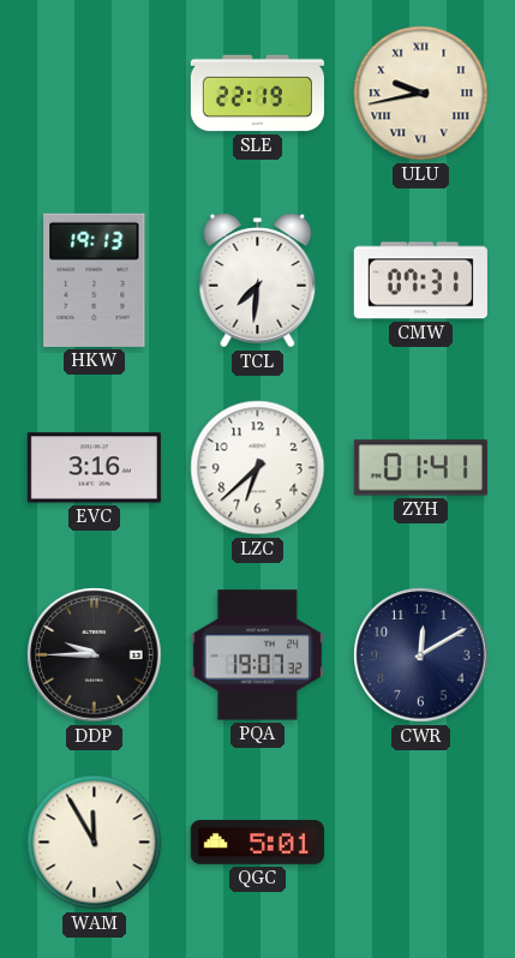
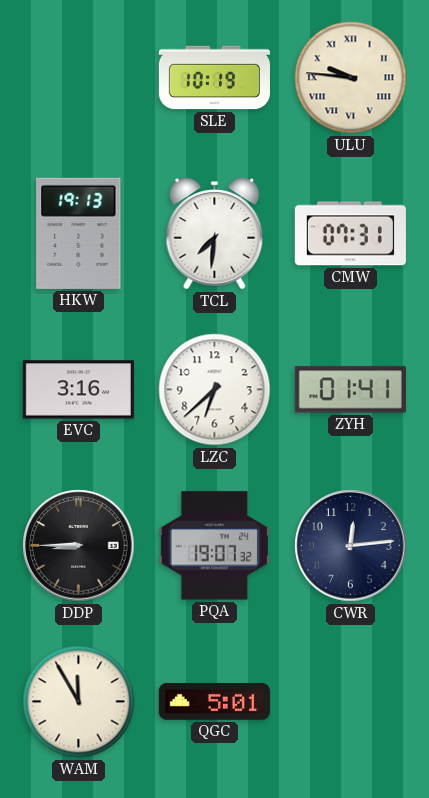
SLE: 22:19 -> 10:19
ULU: 9:43 -> 9:46
DDP: 9:45 -> 8:45
CWR: 12:10 -> 12:14
